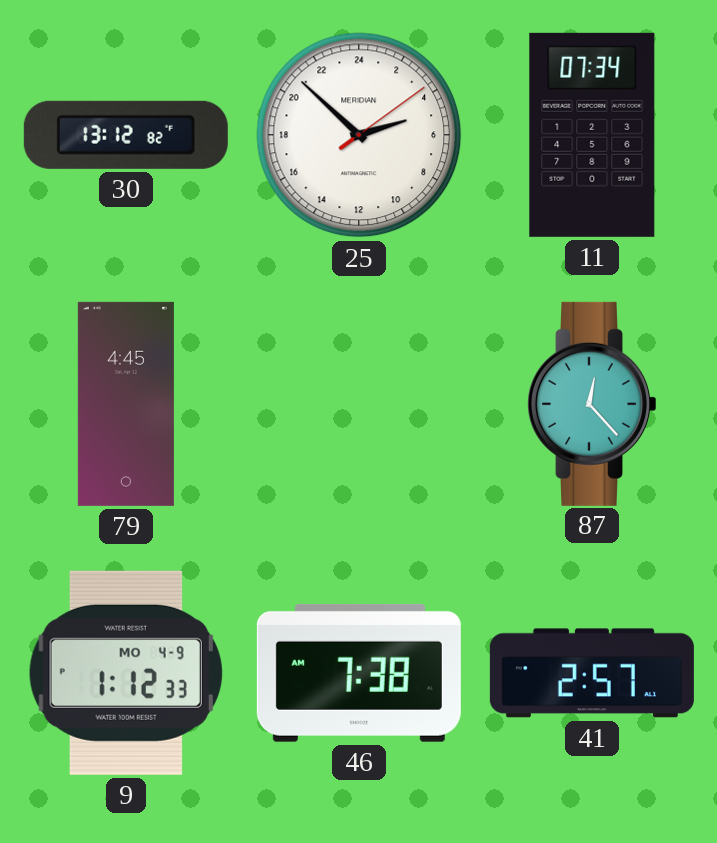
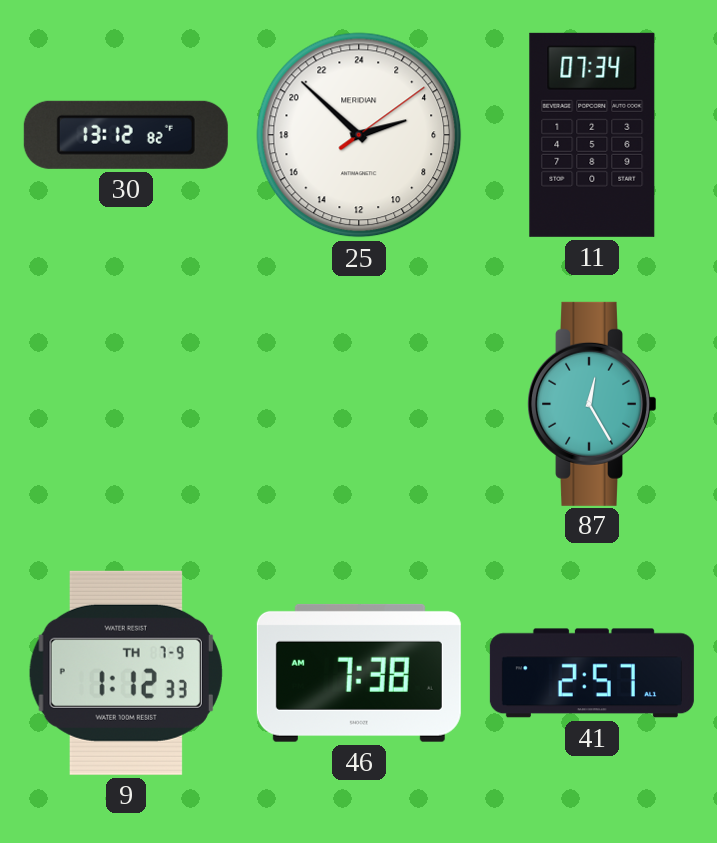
79: 4:45 -> none
87: 12:23 -> 12:25
9 date: MO 4-9 -> TH 7-9
